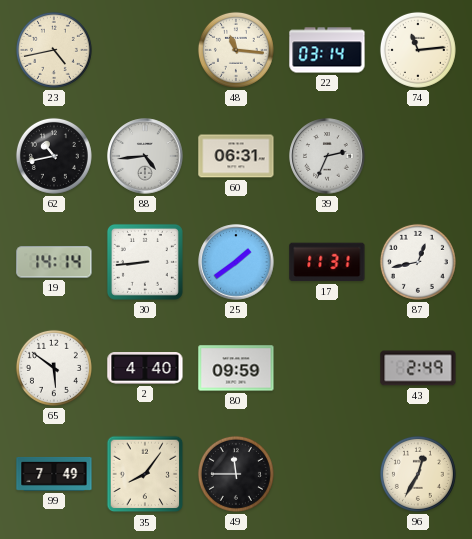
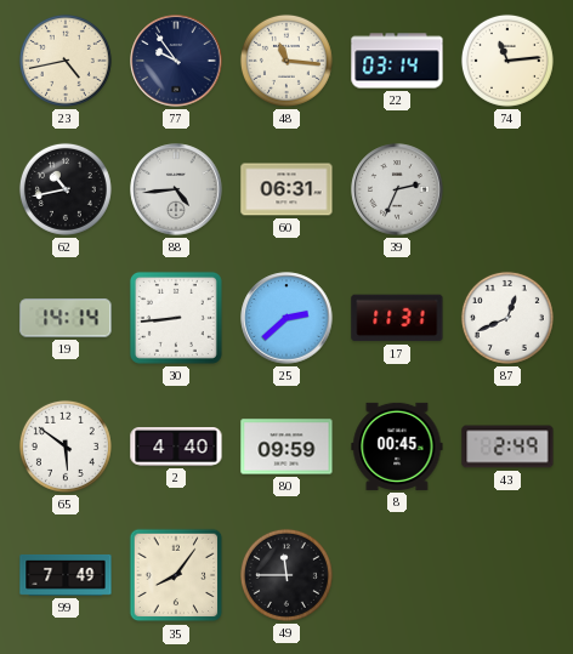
77: none -> 9:54
25: 1:39 -> 2:38
87: 12:43 -> 12:41
8: none -> 00:45
96: 12:35 -> none
